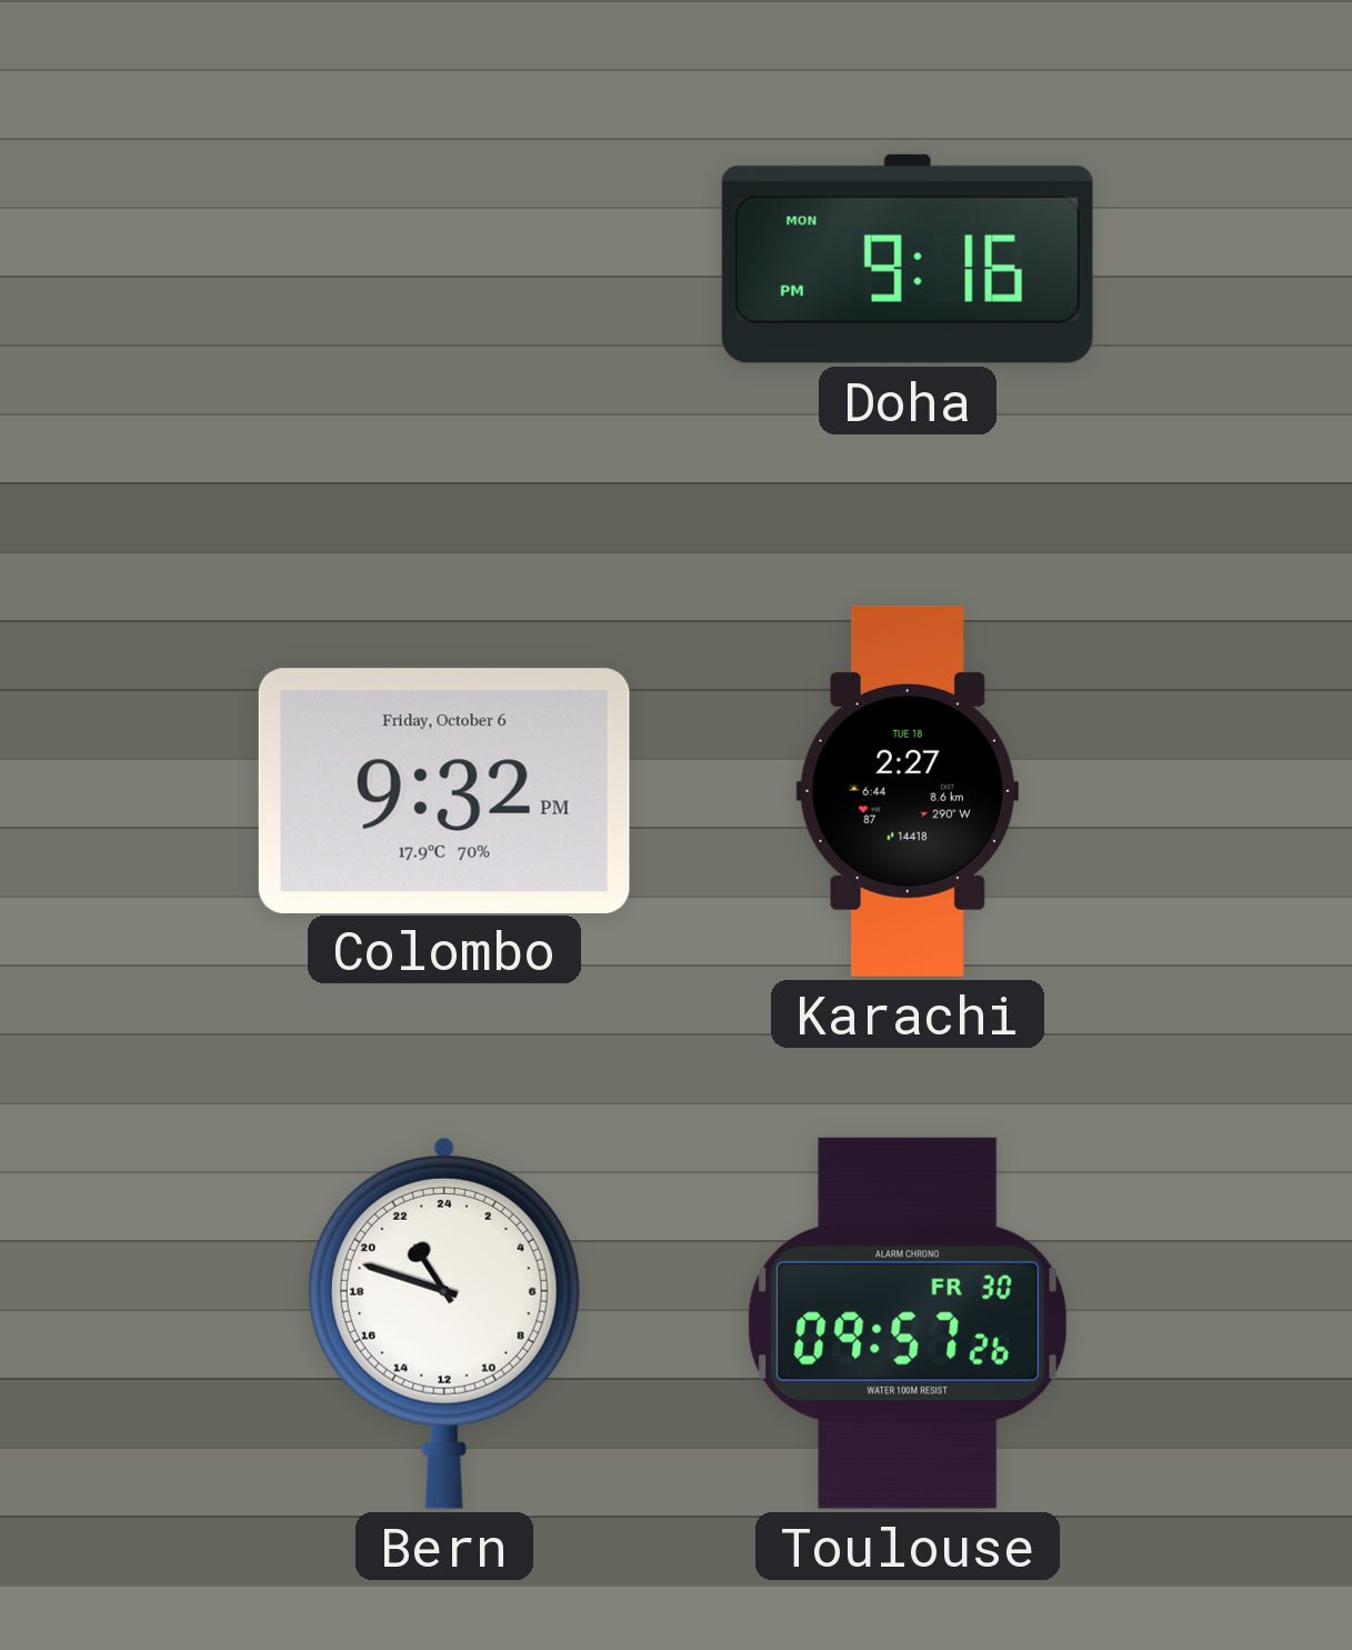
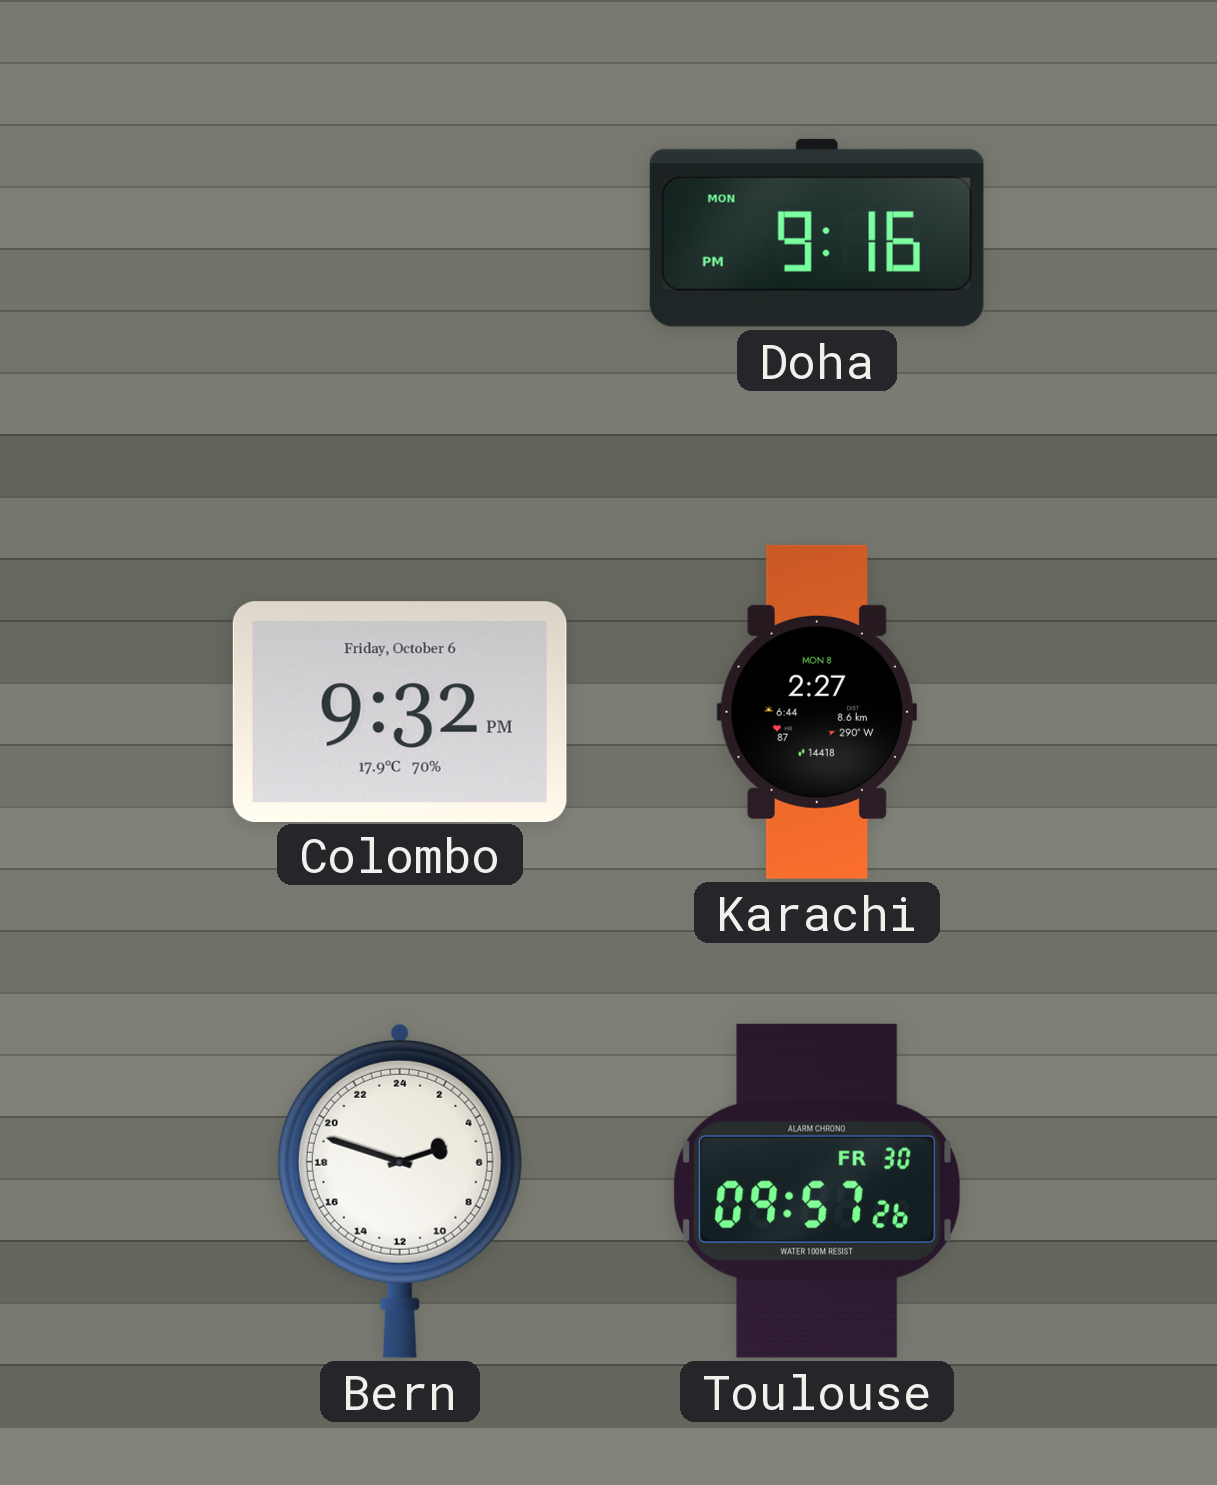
Karachi date: TUE 18 -> MON 8
Bern: 21:48 -> 4:48
